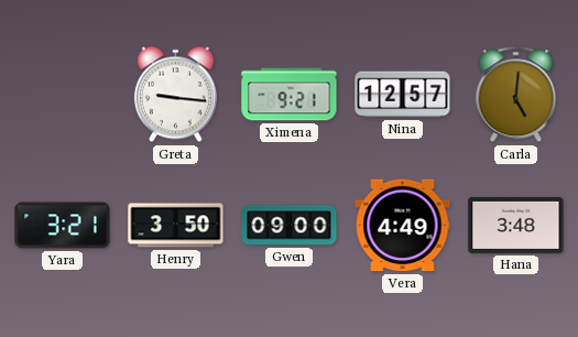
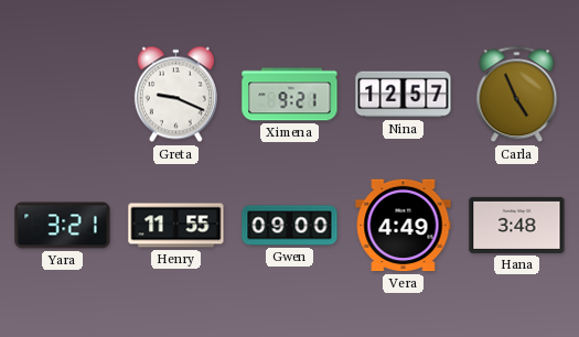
Greta: 9:16 -> 9:19
Carla: 5:01 -> 4:56
Henry: 3:50 -> 11:55
